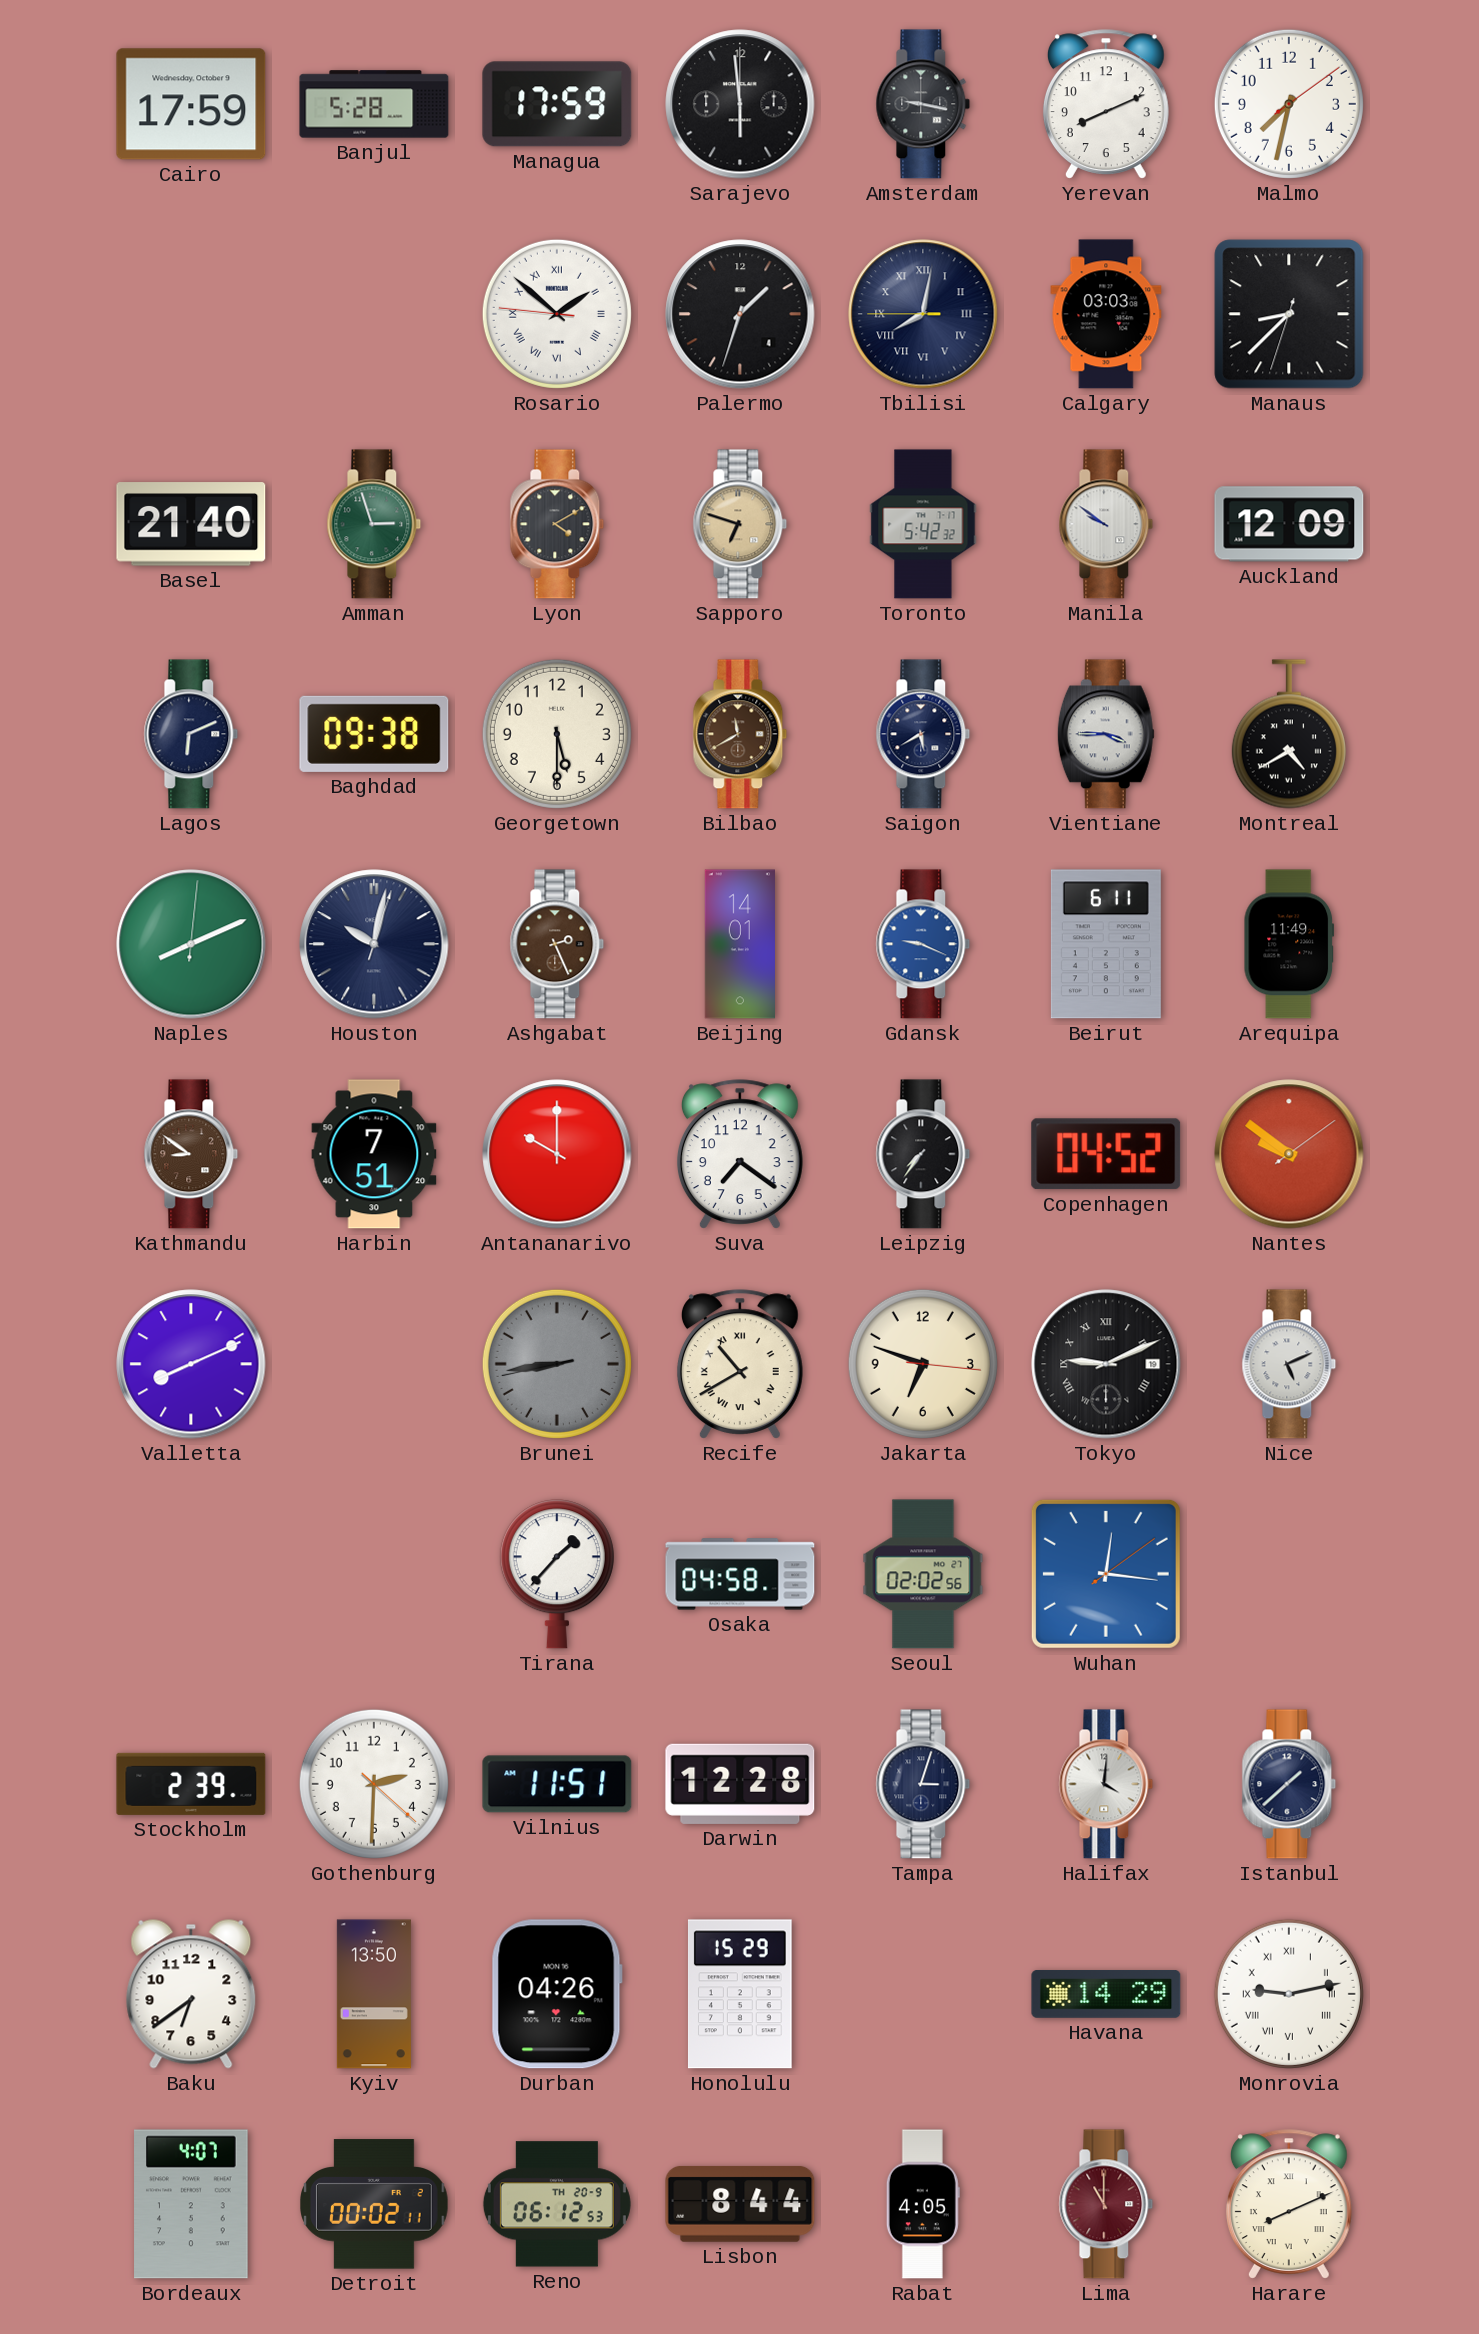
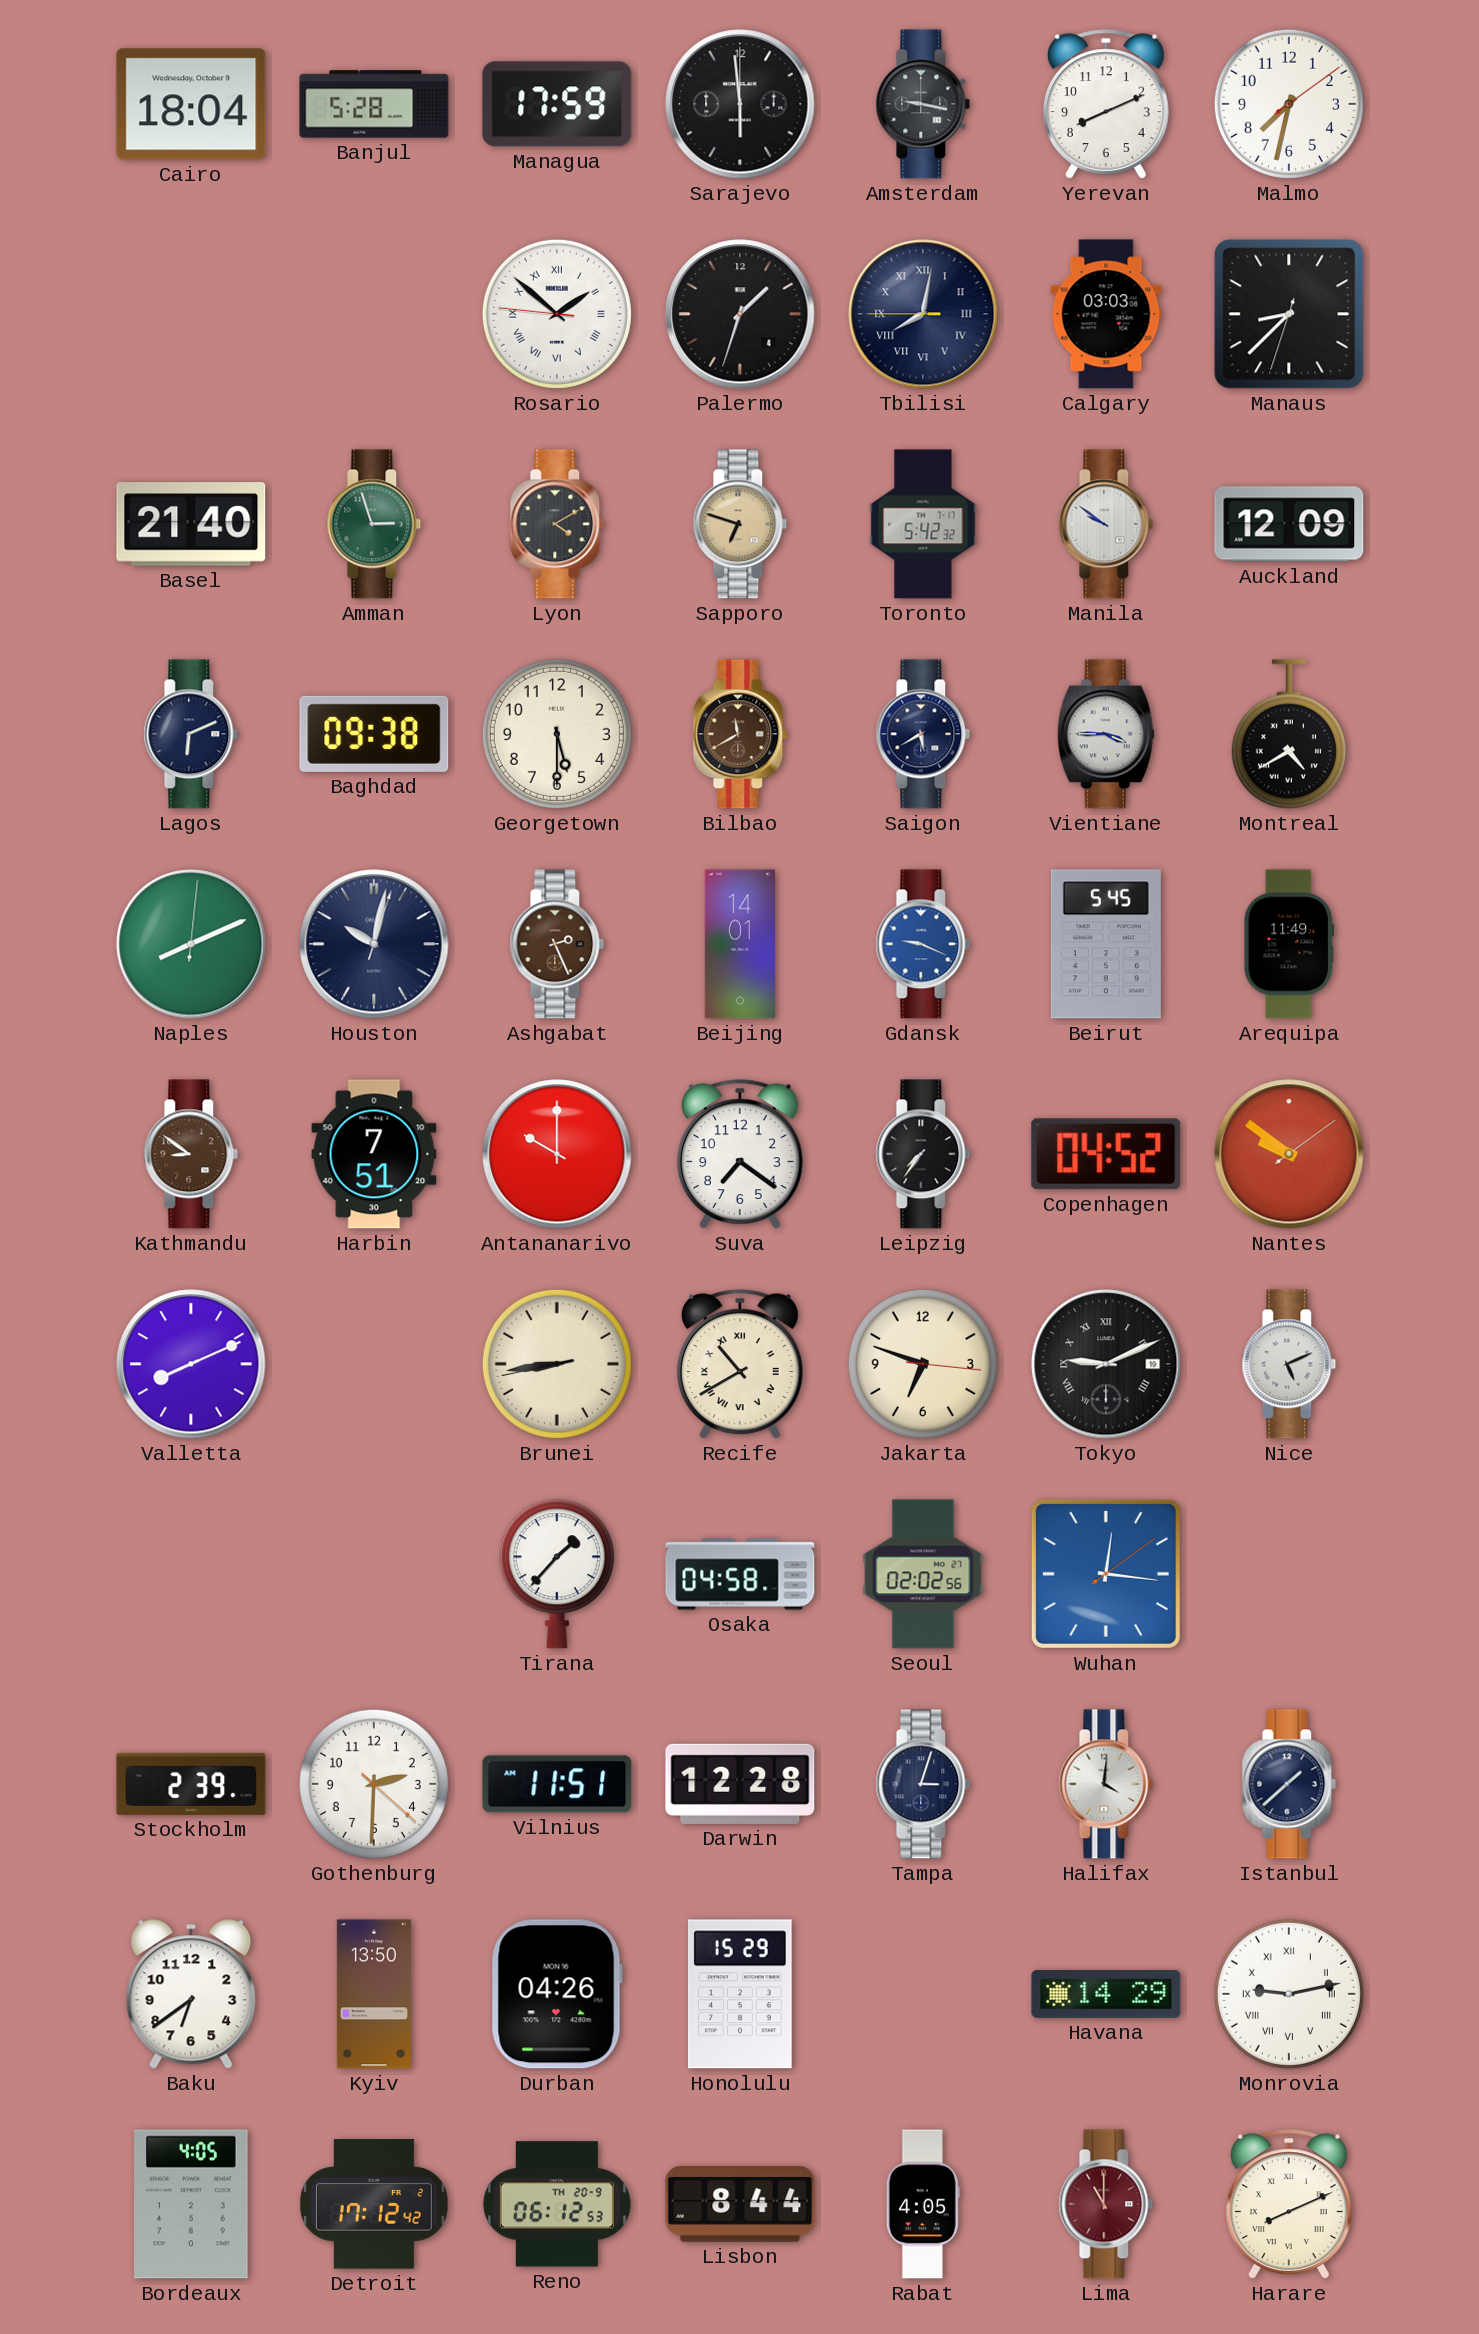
Cairo: 17:59 -> 18:04
Beirut: 6:11 -> 5:45
Brunei dial: grey -> cream
Bordeaux: 4:07 -> 4:05
Detroit: 00:02 -> 17:12
